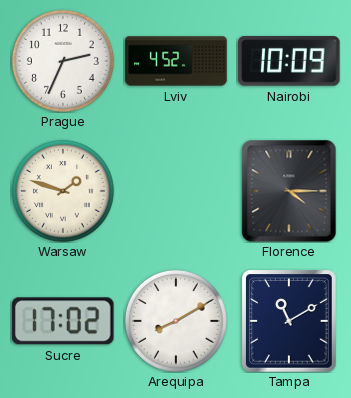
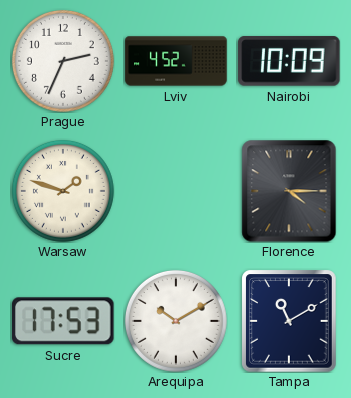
Sucre: 17:02 -> 17:53
Arequipa: 8:10 -> 10:10
